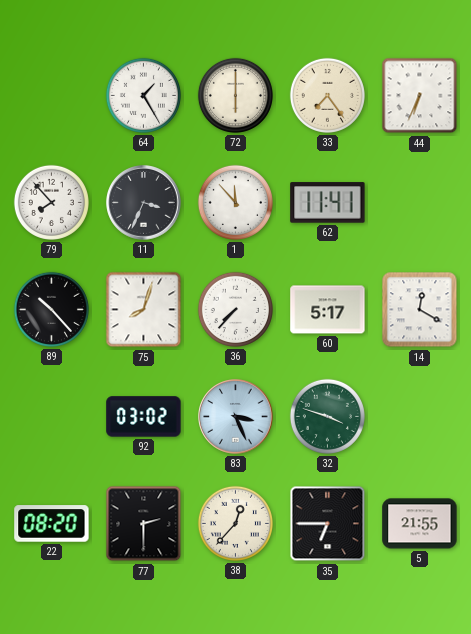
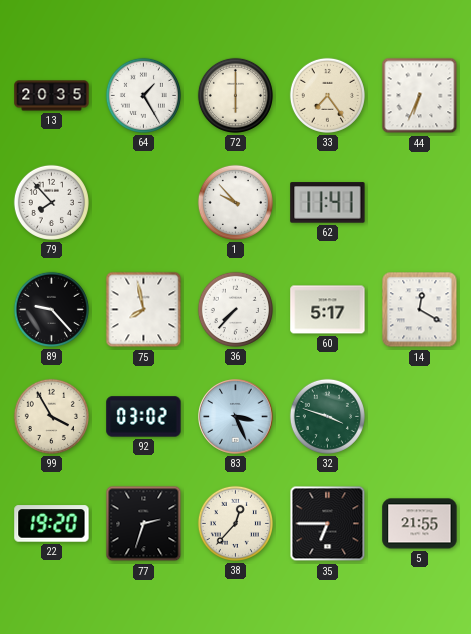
13: none -> 20:35
11: 3:34 -> none
1: 11:53 -> 9:53
89: 10:23 -> 9:23
75: 8:03 -> 7:58
99: none -> 3:55
22: 08:20 -> 19:20
77: 2:30 -> 2:33
